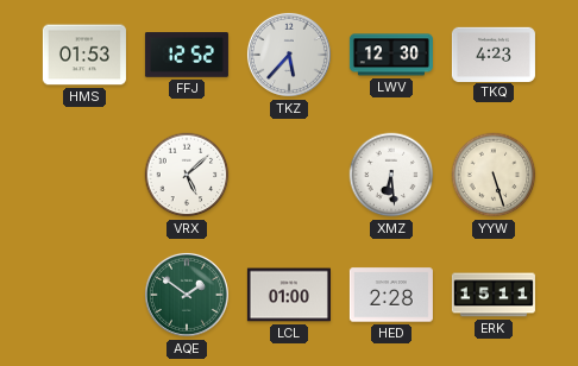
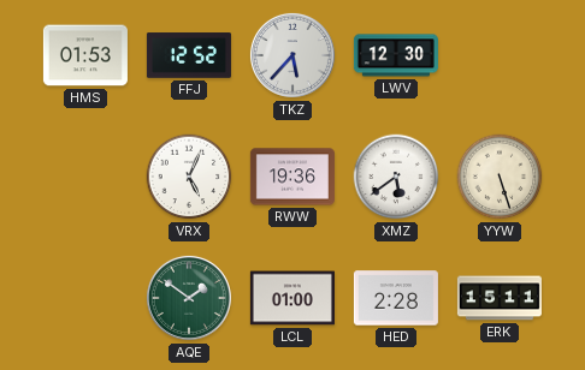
TKQ: 4:23 -> none
VRX: 5:08 -> 5:04
RWW: none -> 19:36
XMZ: 6:29 -> 5:39
